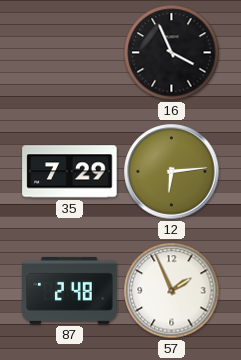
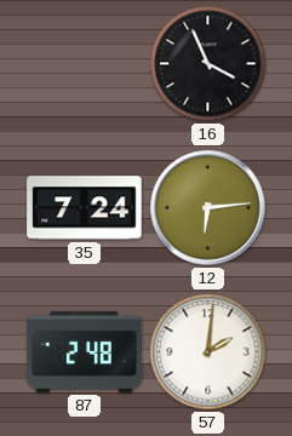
35: 7:29 -> 7:24
57: 1:56 -> 2:01
